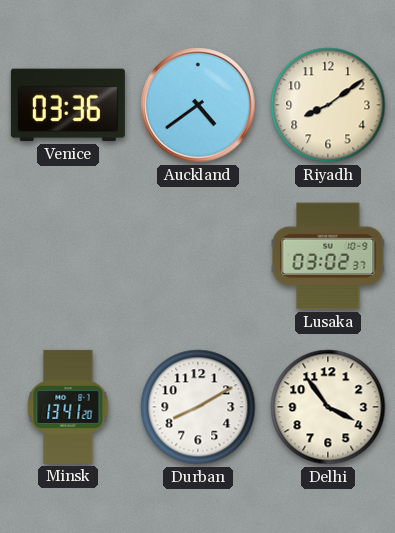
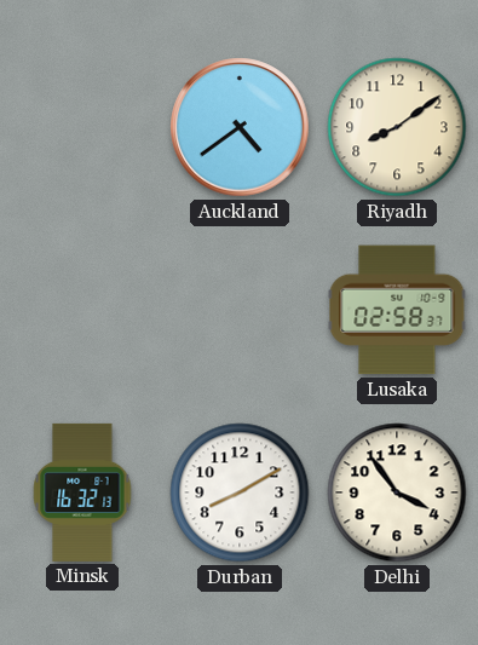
Venice: 03:36 -> none
Lusaka: 03:02 -> 02:58
Minsk: 13:41 -> 16:32
